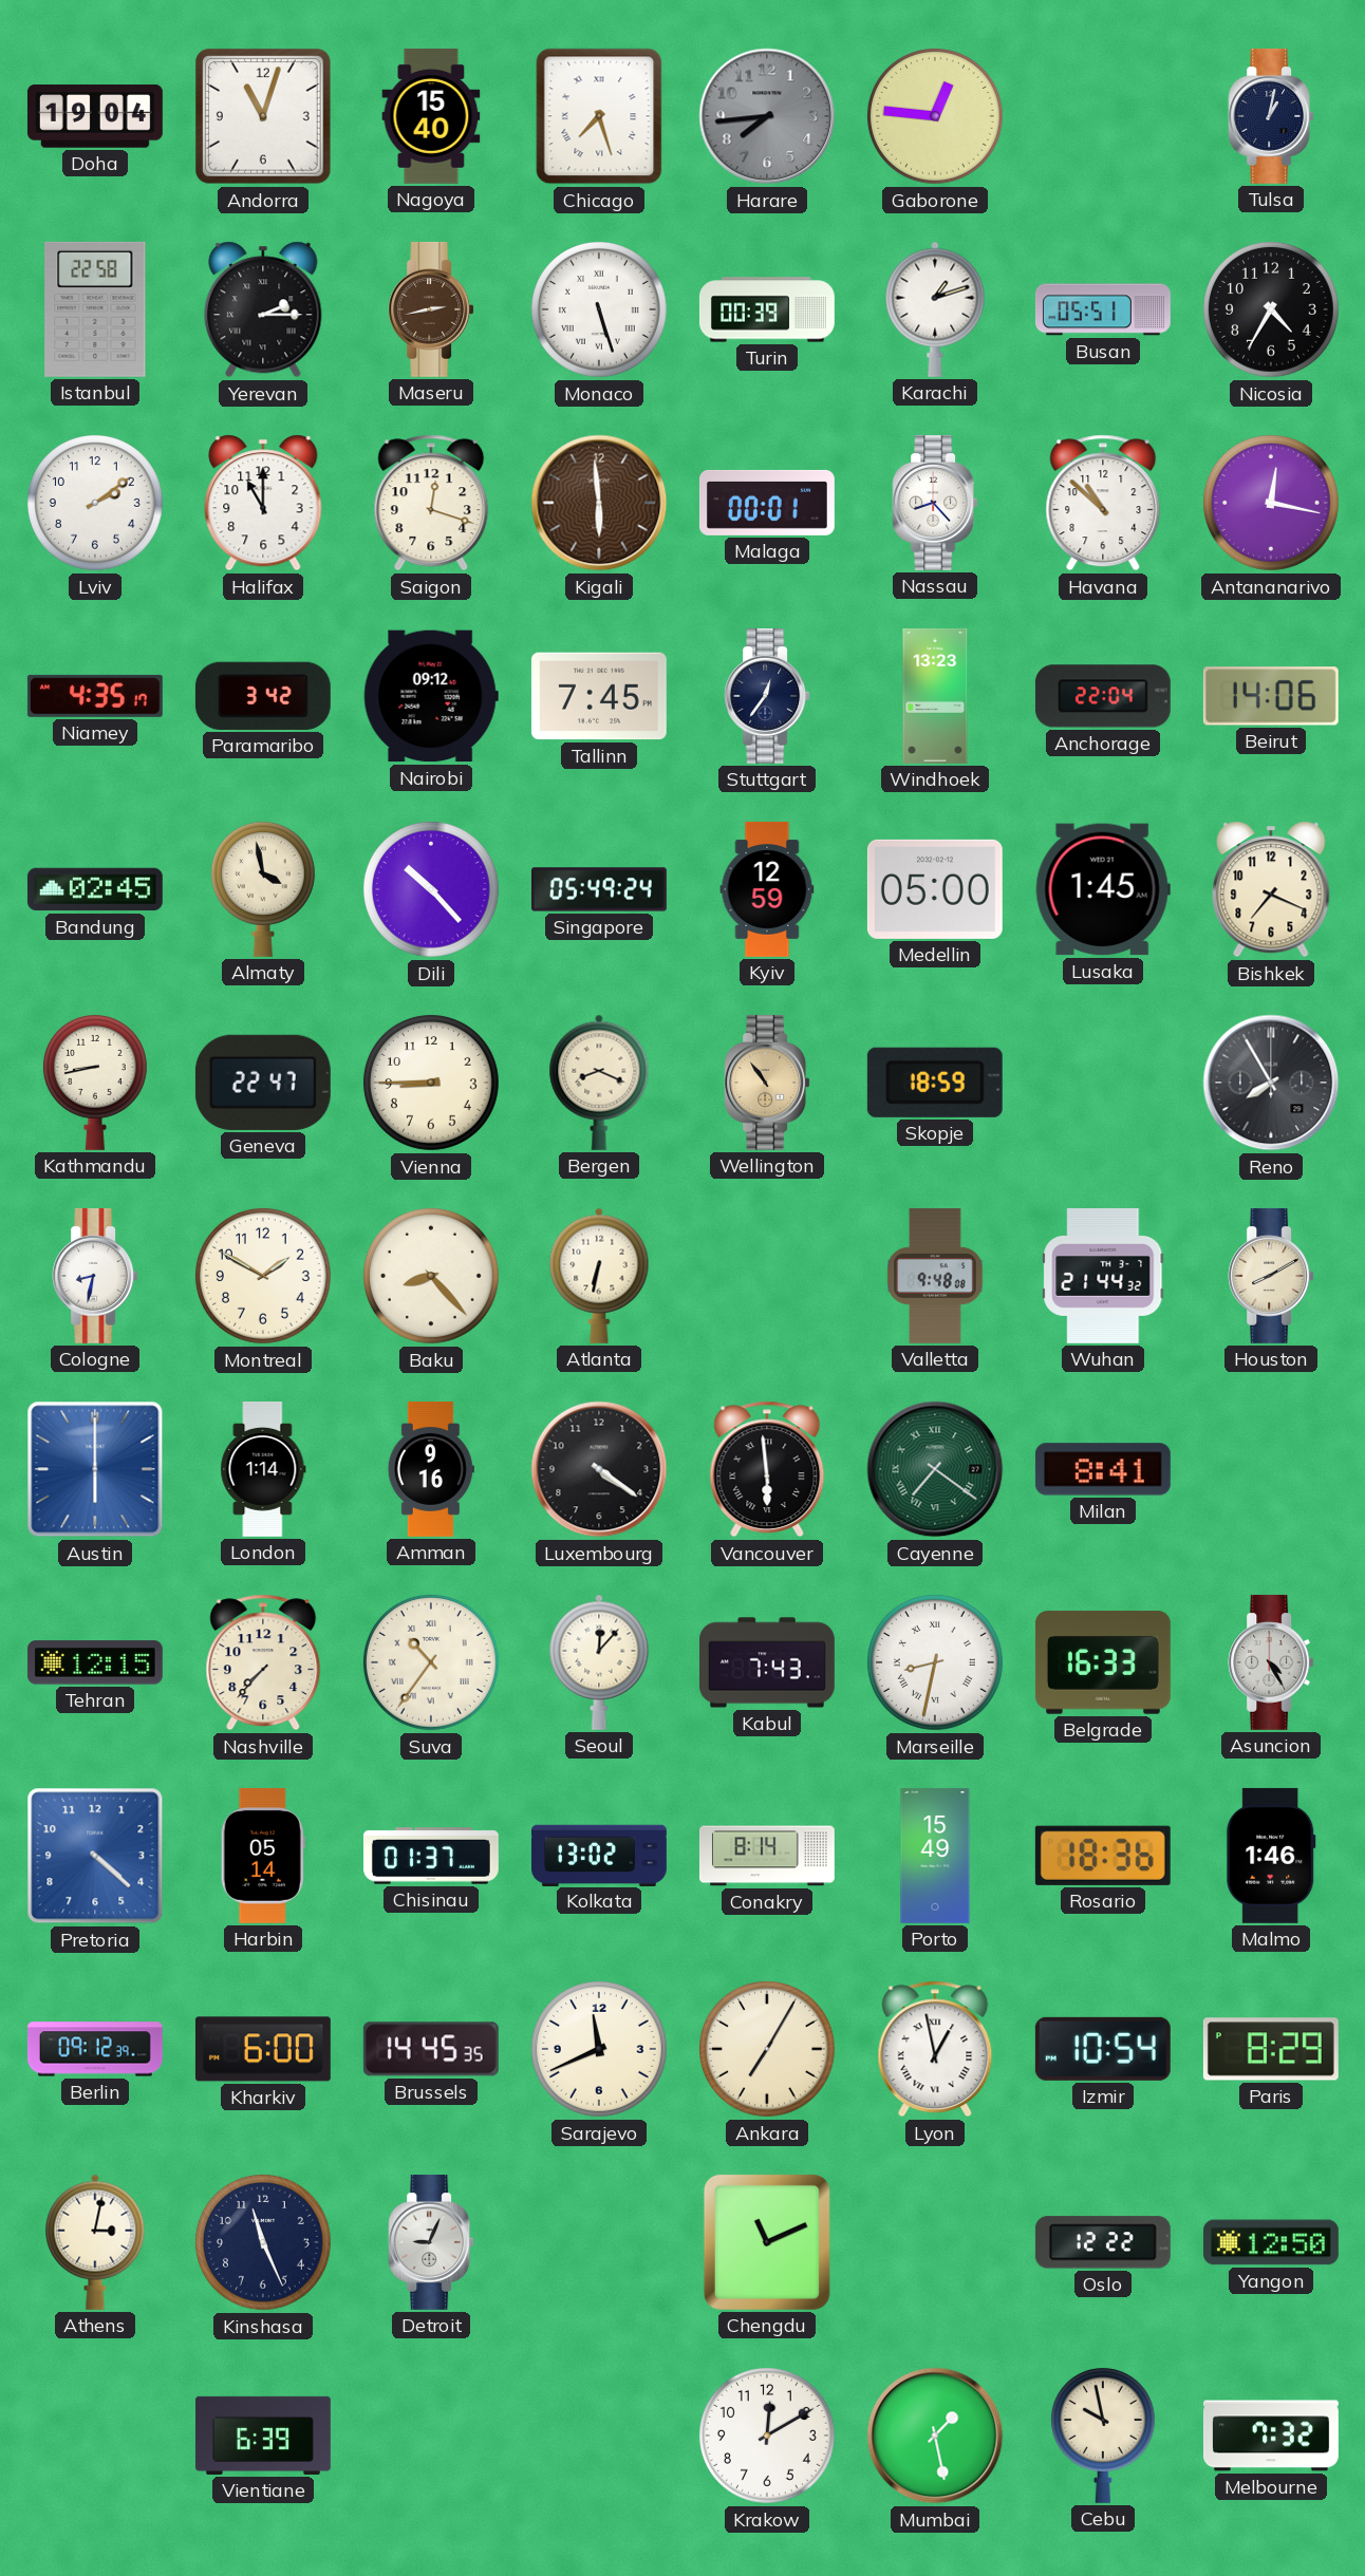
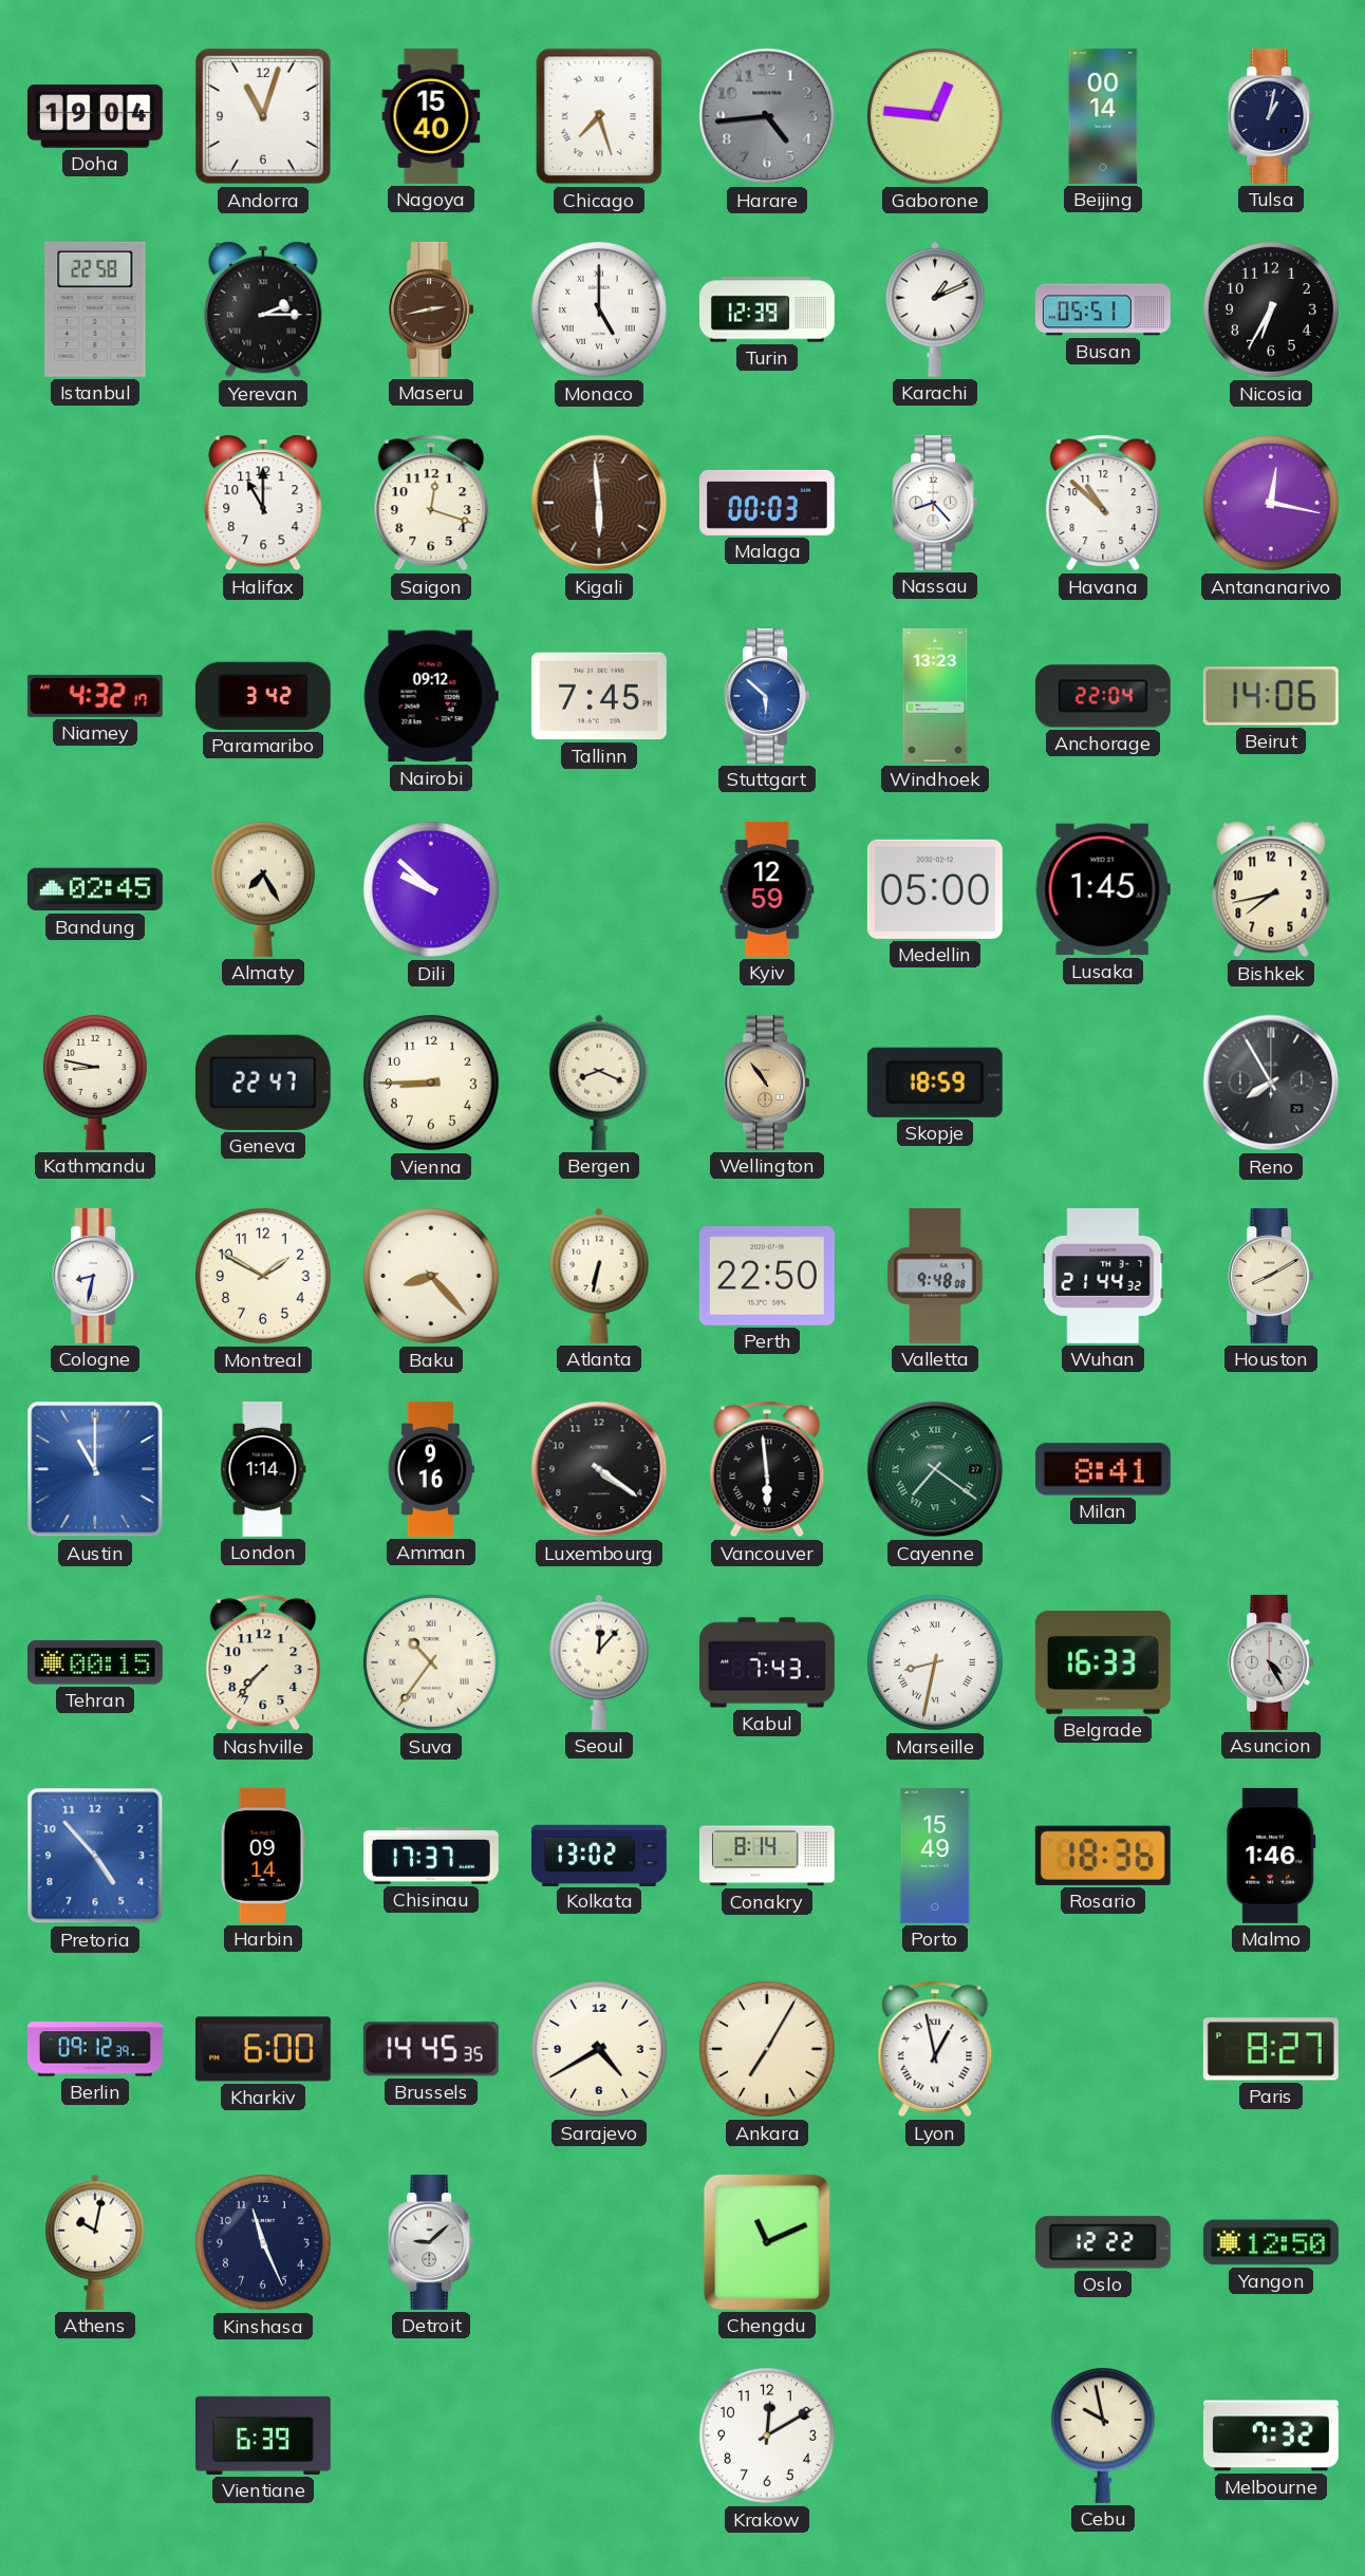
Harare: 7:44 -> 4:44
Beijing: none -> 00:14
Monaco: 5:27 -> 5:00
Turin: 00:39 -> 12:39
Karachi: 1:12 -> 1:11
Nicosia: 4:35 -> 6:35
Lviv: 2:09 -> none
Malaga: 00:01 -> 00:03
Niamey: 4:35 -> 4:32
Stuttgart: 12:36 -> 5:52
Stuttgart dial: navy -> blue
Almaty: 3:58 -> 7:25
Dili: 10:23 -> 9:52
Singapore: 05:49 -> none
Bishkek: 7:19 -> 7:43
Kathmandu: 8:43 -> 8:47
Perth: none -> 22:50
Austin: 6:00 -> 11:00
Tehran: 12:15 -> 00:15
Pretoria: 4:22 -> 4:53
Harbin: 05:14 -> 09:14
Chisinau: 01:37 -> 17:37
Sarajevo: 11:41 -> 4:40
Izmir: 10:54 -> none
Paris: 8:29 -> 8:27
Athens: 3:02 -> 10:02
Detroit: 9:04 -> 9:08
Mumbai: 1:28 -> none
